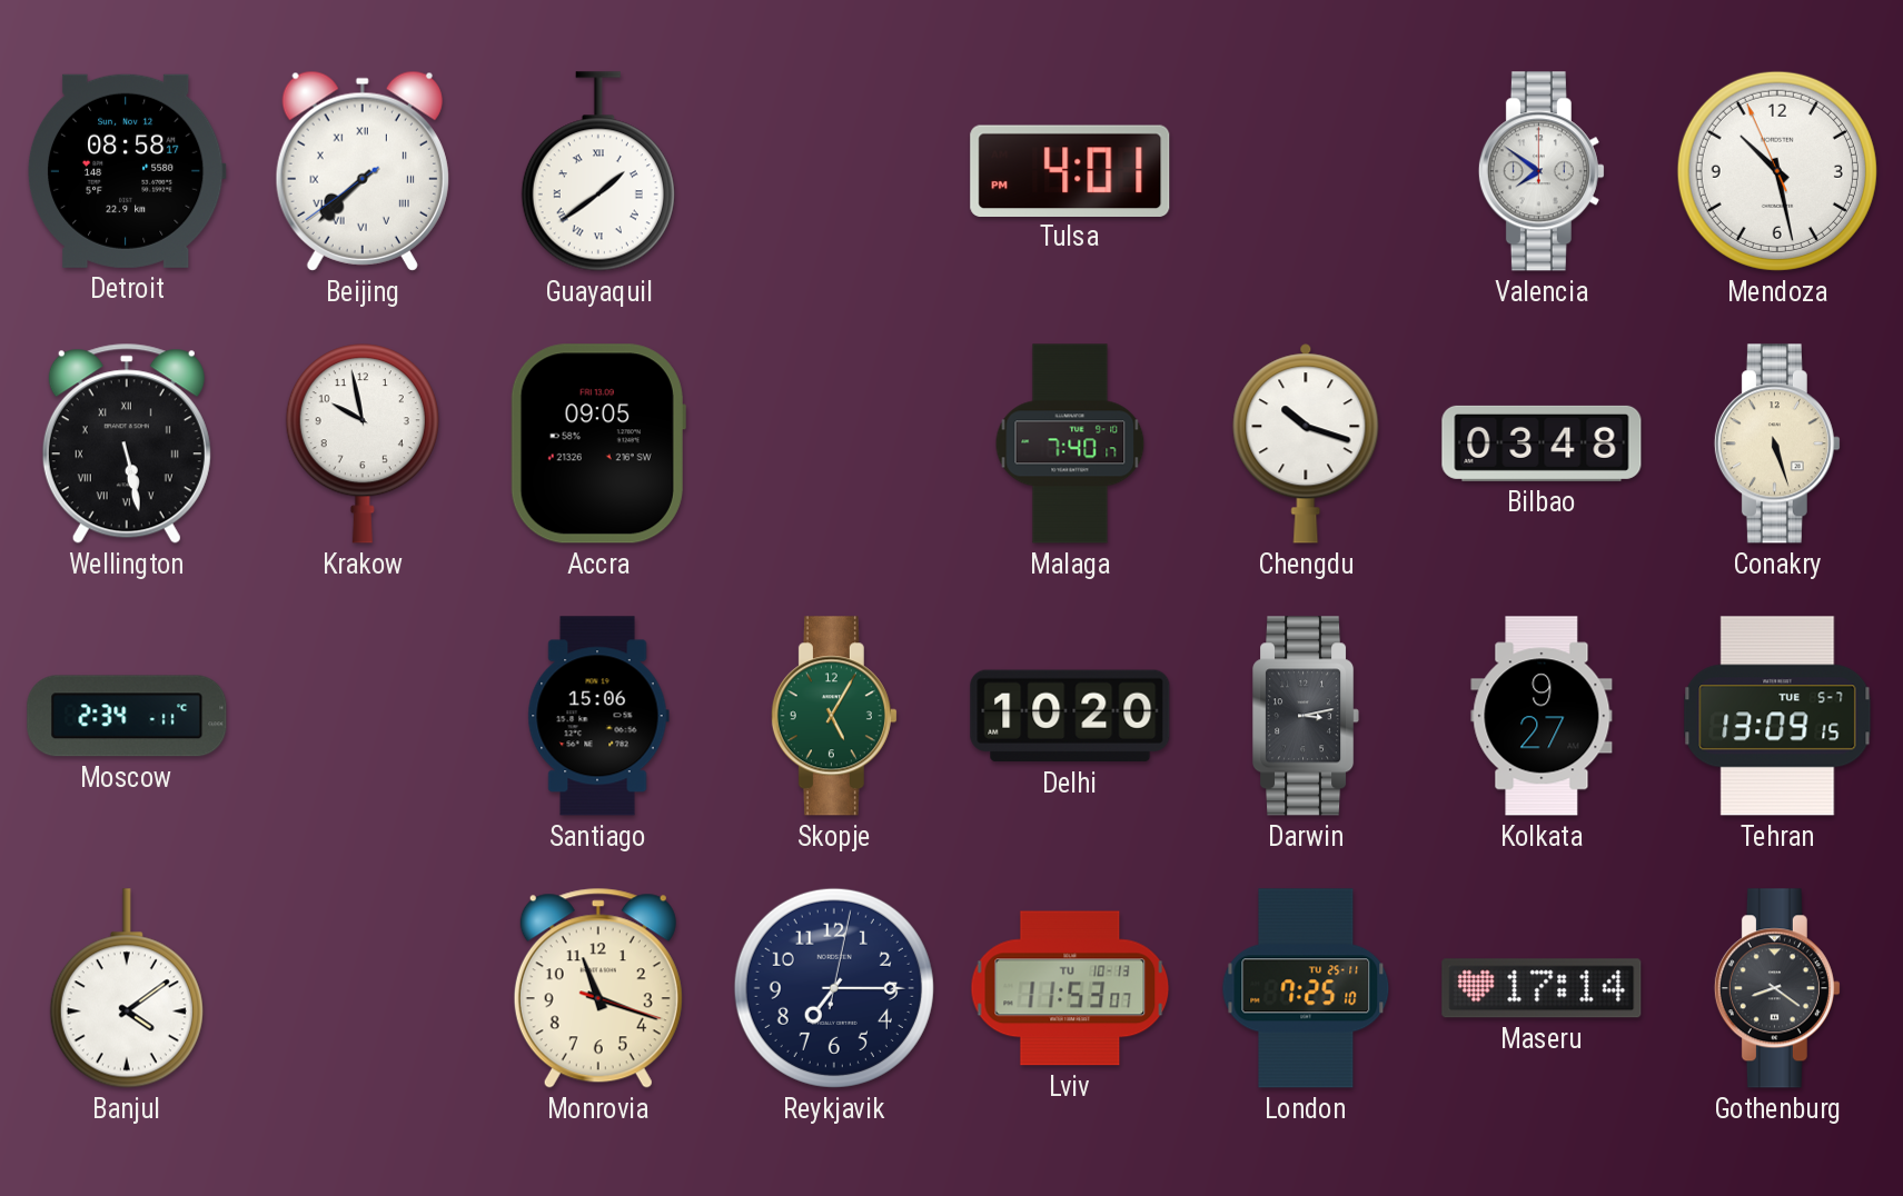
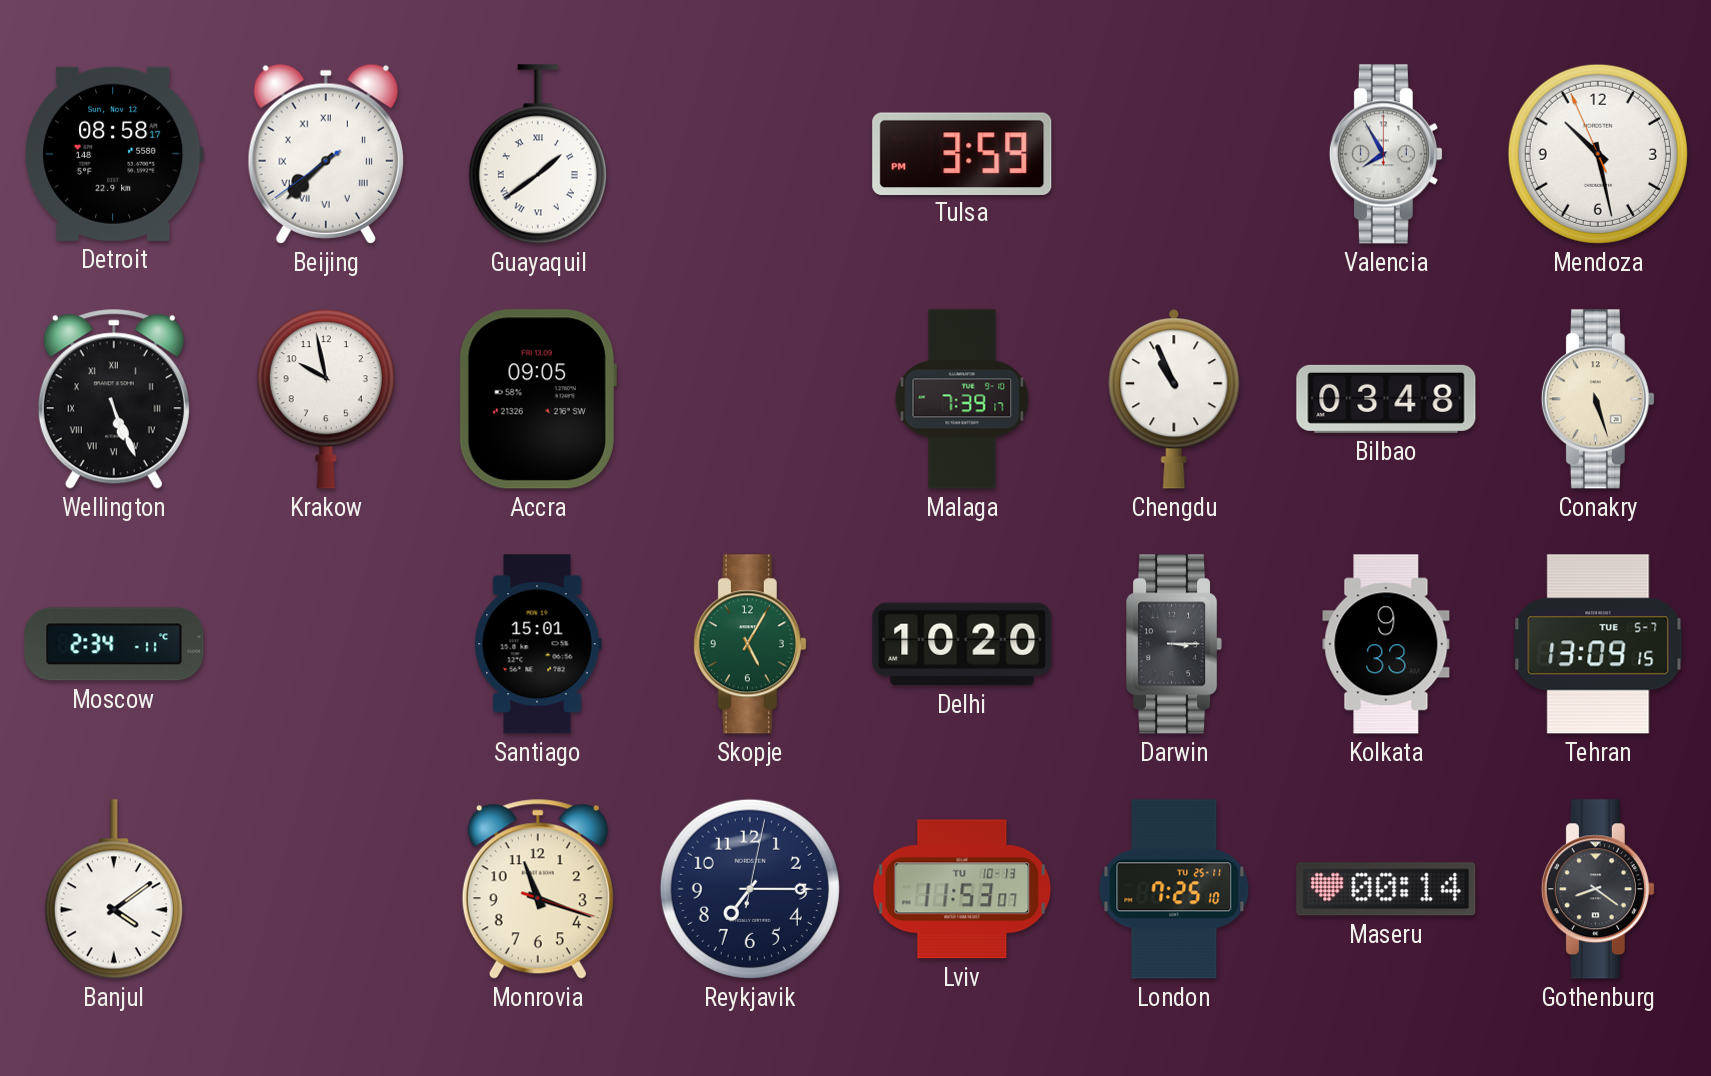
Tulsa: 4:01 -> 3:59
Valencia: 7:51 -> 7:55
Wellington: 5:28 -> 5:26
Malaga: 7:40 -> 7:39
Chengdu: 10:18 -> 10:56
Santiago: 15:06 -> 15:01
Darwin: 3:13 -> 3:15
Kolkata: 9:27 -> 9:33
Maseru: 17:14 -> 00:14
